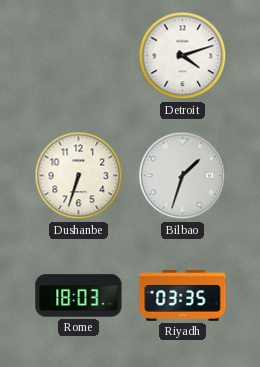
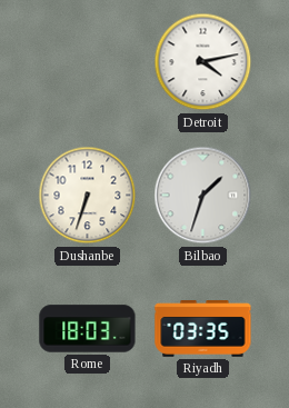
Detroit: 4:12 -> 4:13
